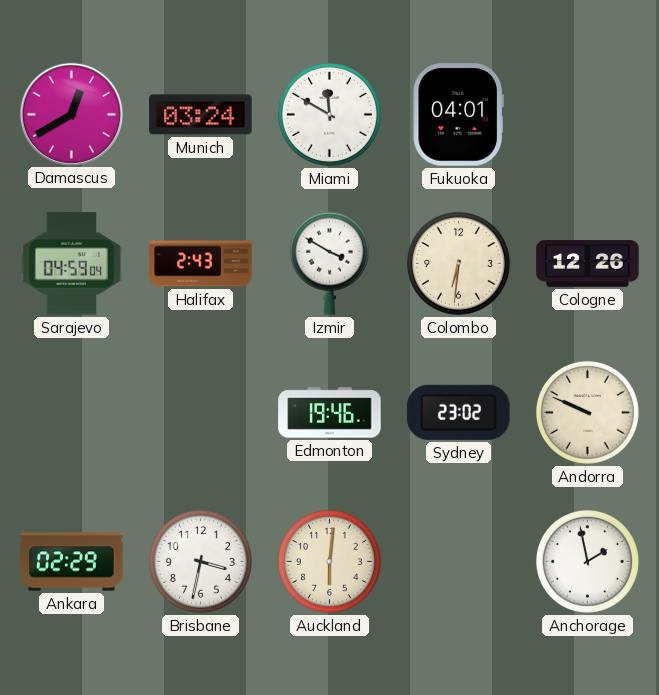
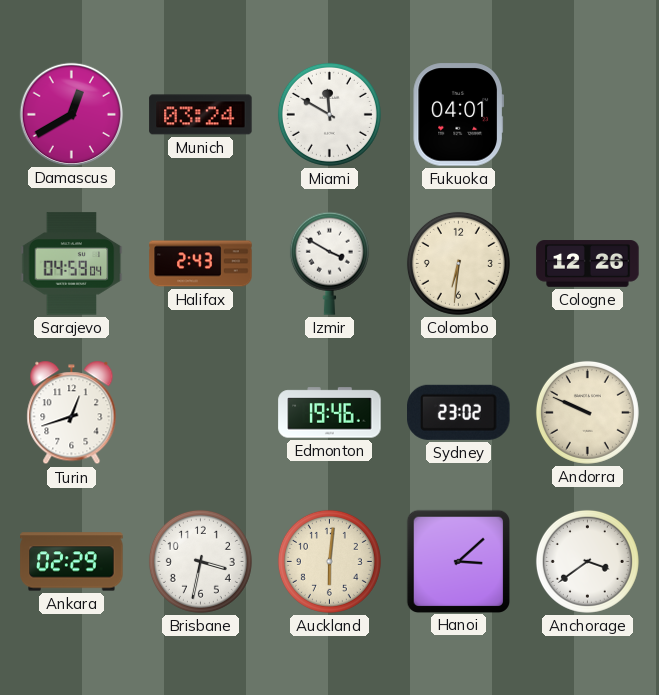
Turin: none -> 12:42
Hanoi: none -> 3:08
Anchorage: 1:58 -> 3:39
